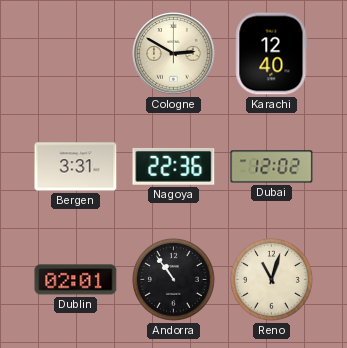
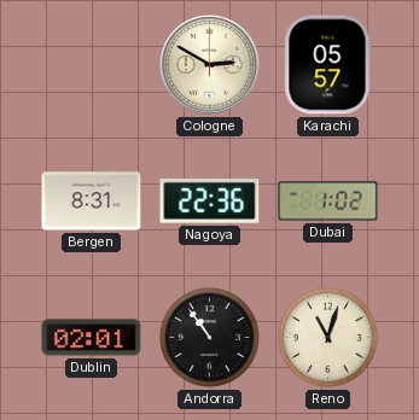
Karachi: 12:40 -> 05:57
Bergen: 3:31 -> 8:31
Dubai: 12:02 -> 1:02
